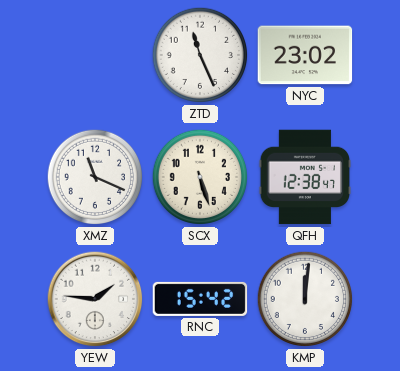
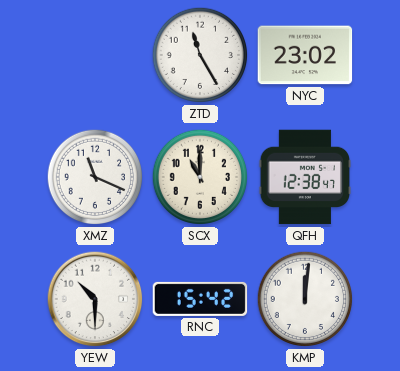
ZTD: 11:26 -> 11:25
SCX: 5:27 -> 11:00
YEW: 1:46 -> 10:30
